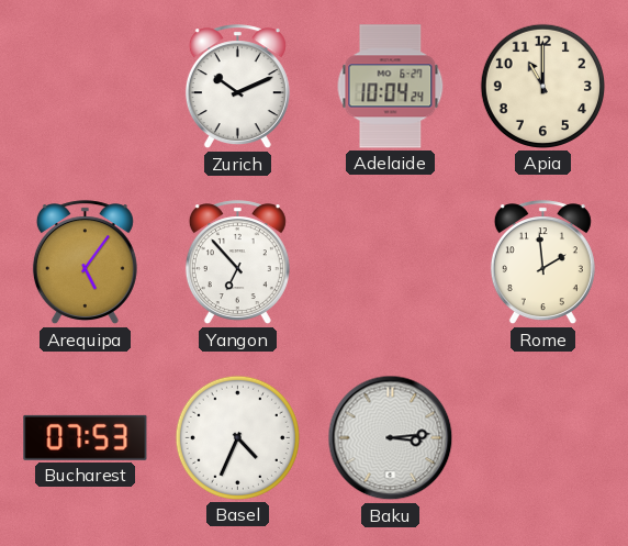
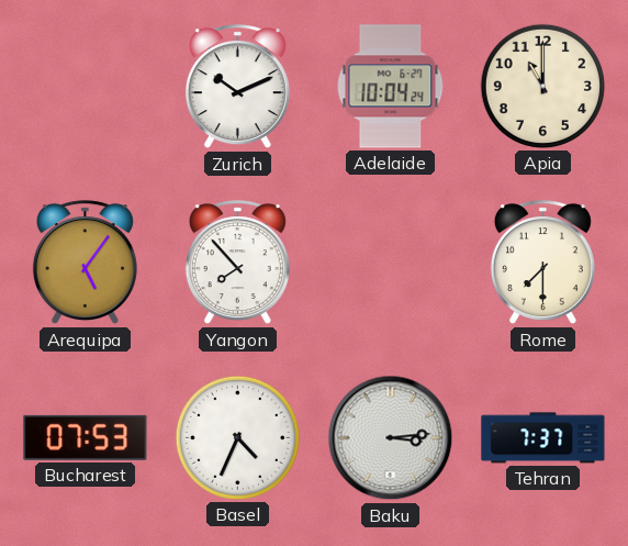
Yangon: 6:53 -> 7:53
Rome: 1:59 -> 7:30
Tehran: none -> 7:37
